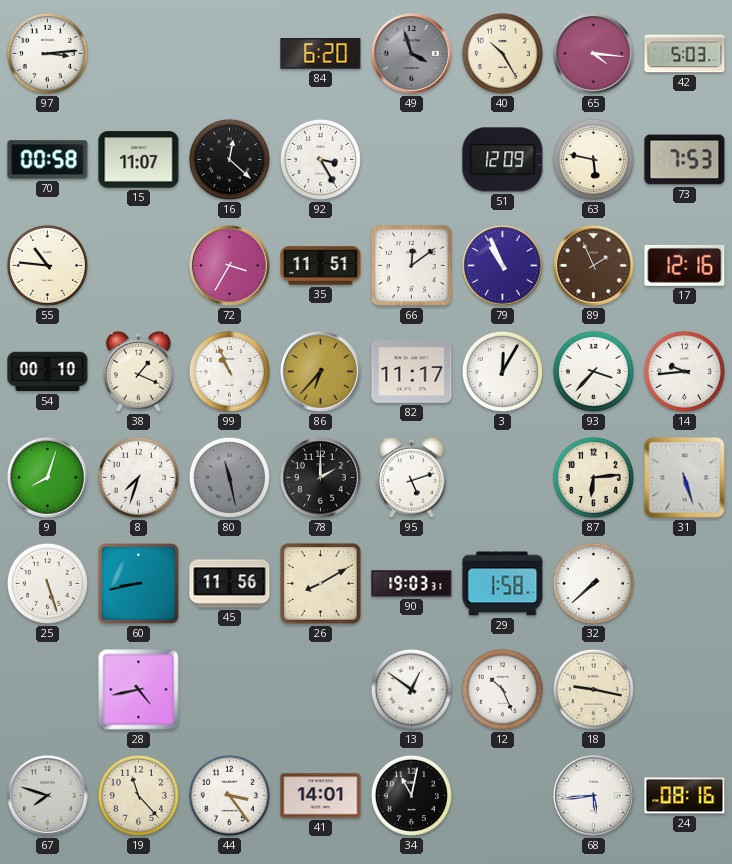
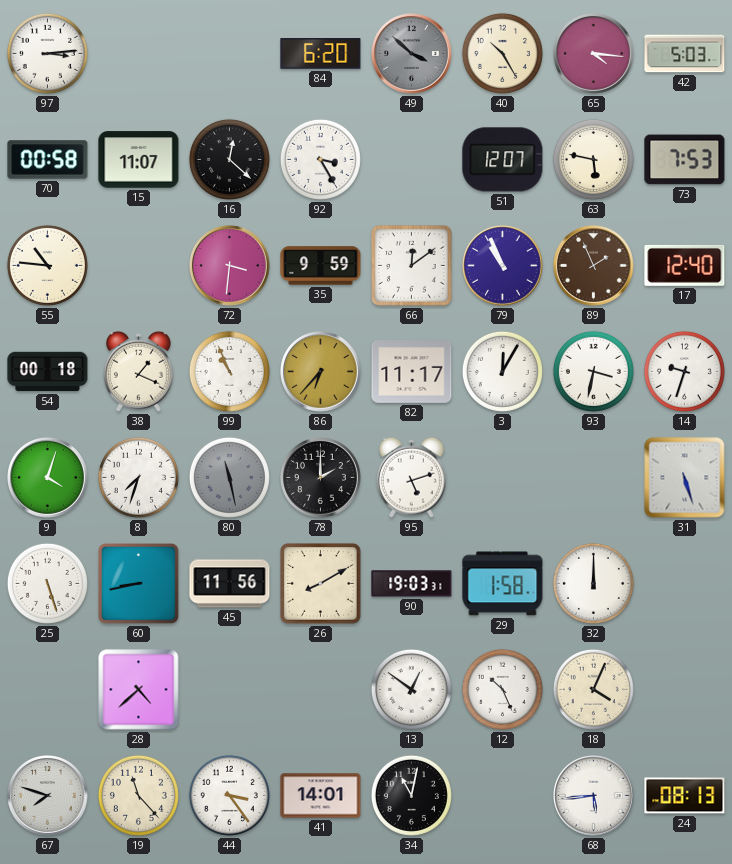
49: 3:57 -> 3:52
51: 12:09 -> 12:07
72: 3:35 -> 3:31
35: 11:51 -> 9:59
17: 12:16 -> 12:40
54: 00:10 -> 00:18
93: 3:37 -> 3:32
14: 9:44 -> 9:33
9: 8:03 -> 4:03
87: 6:14 -> none
32: 7:38 -> 12:00
28: 4:43 -> 4:38
18: 9:17 -> 4:04
24: 08:16 -> 08:13
